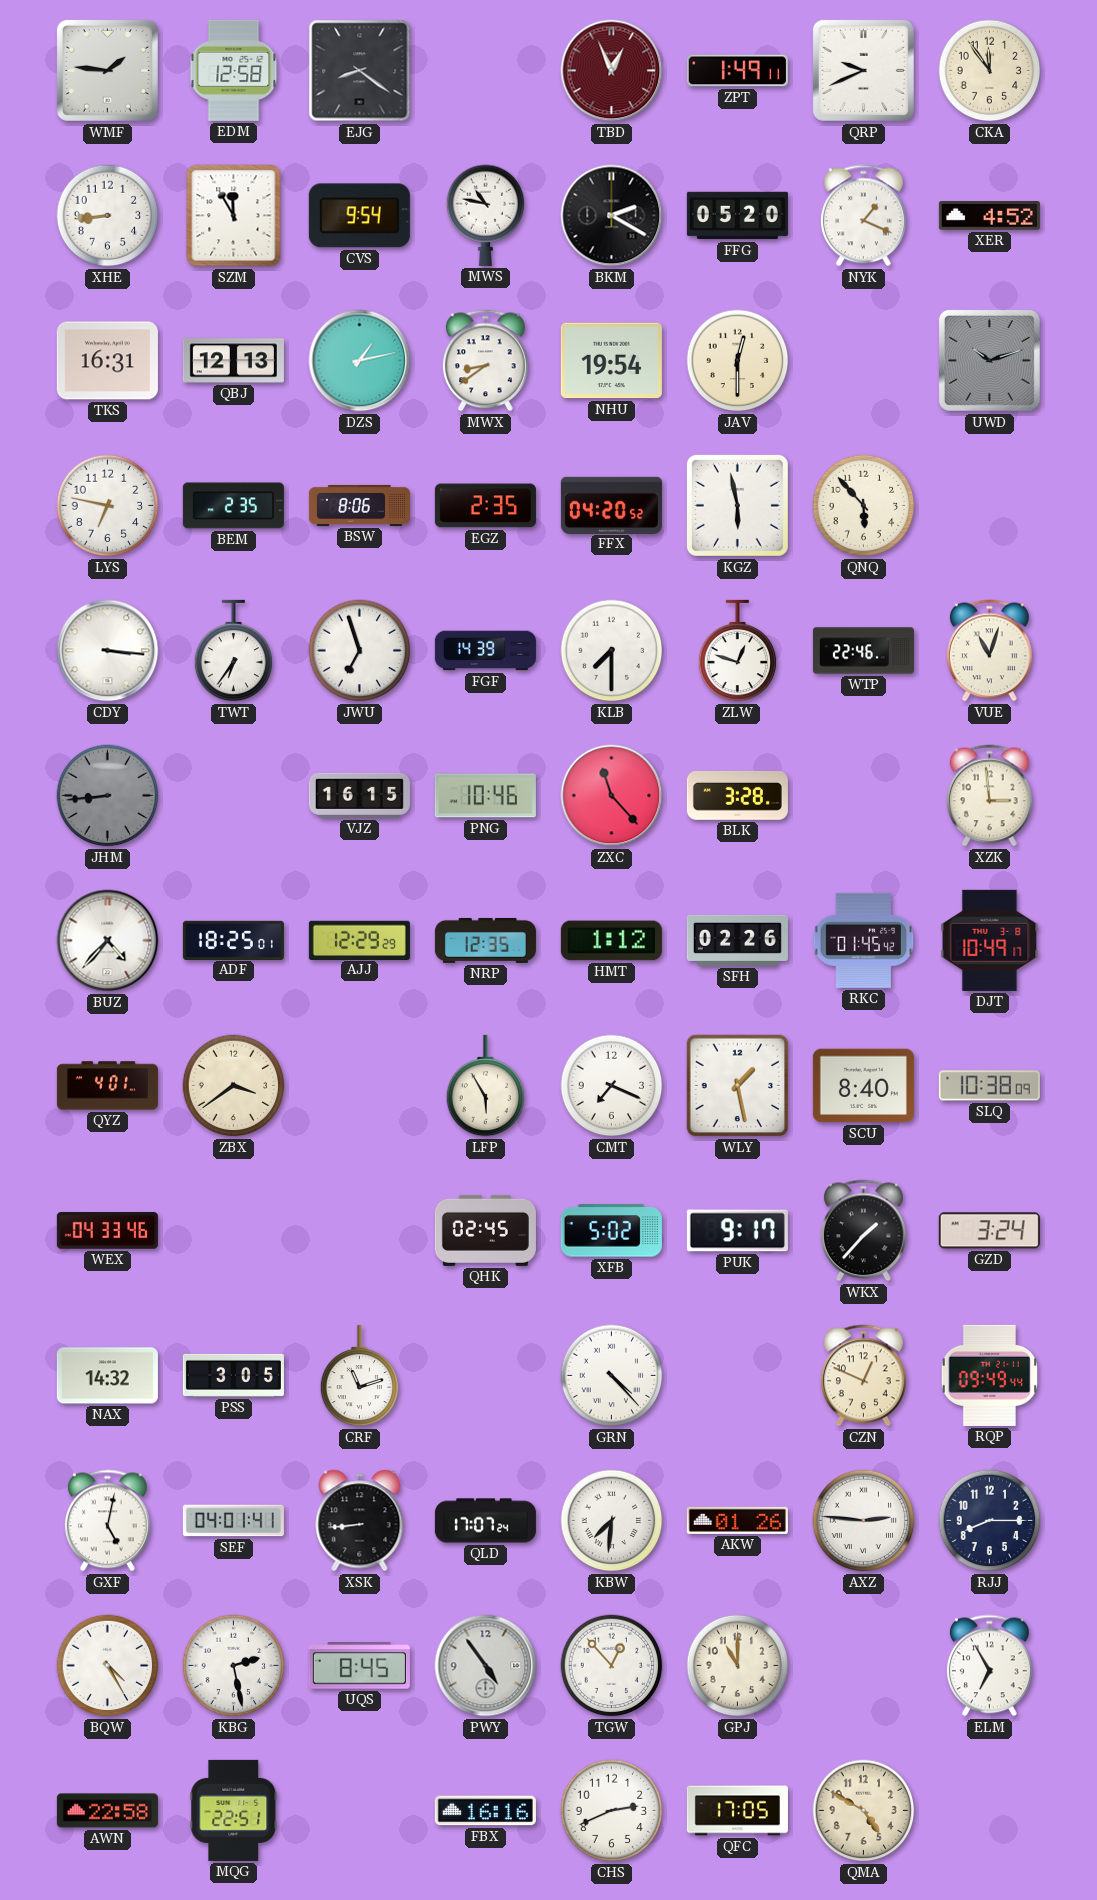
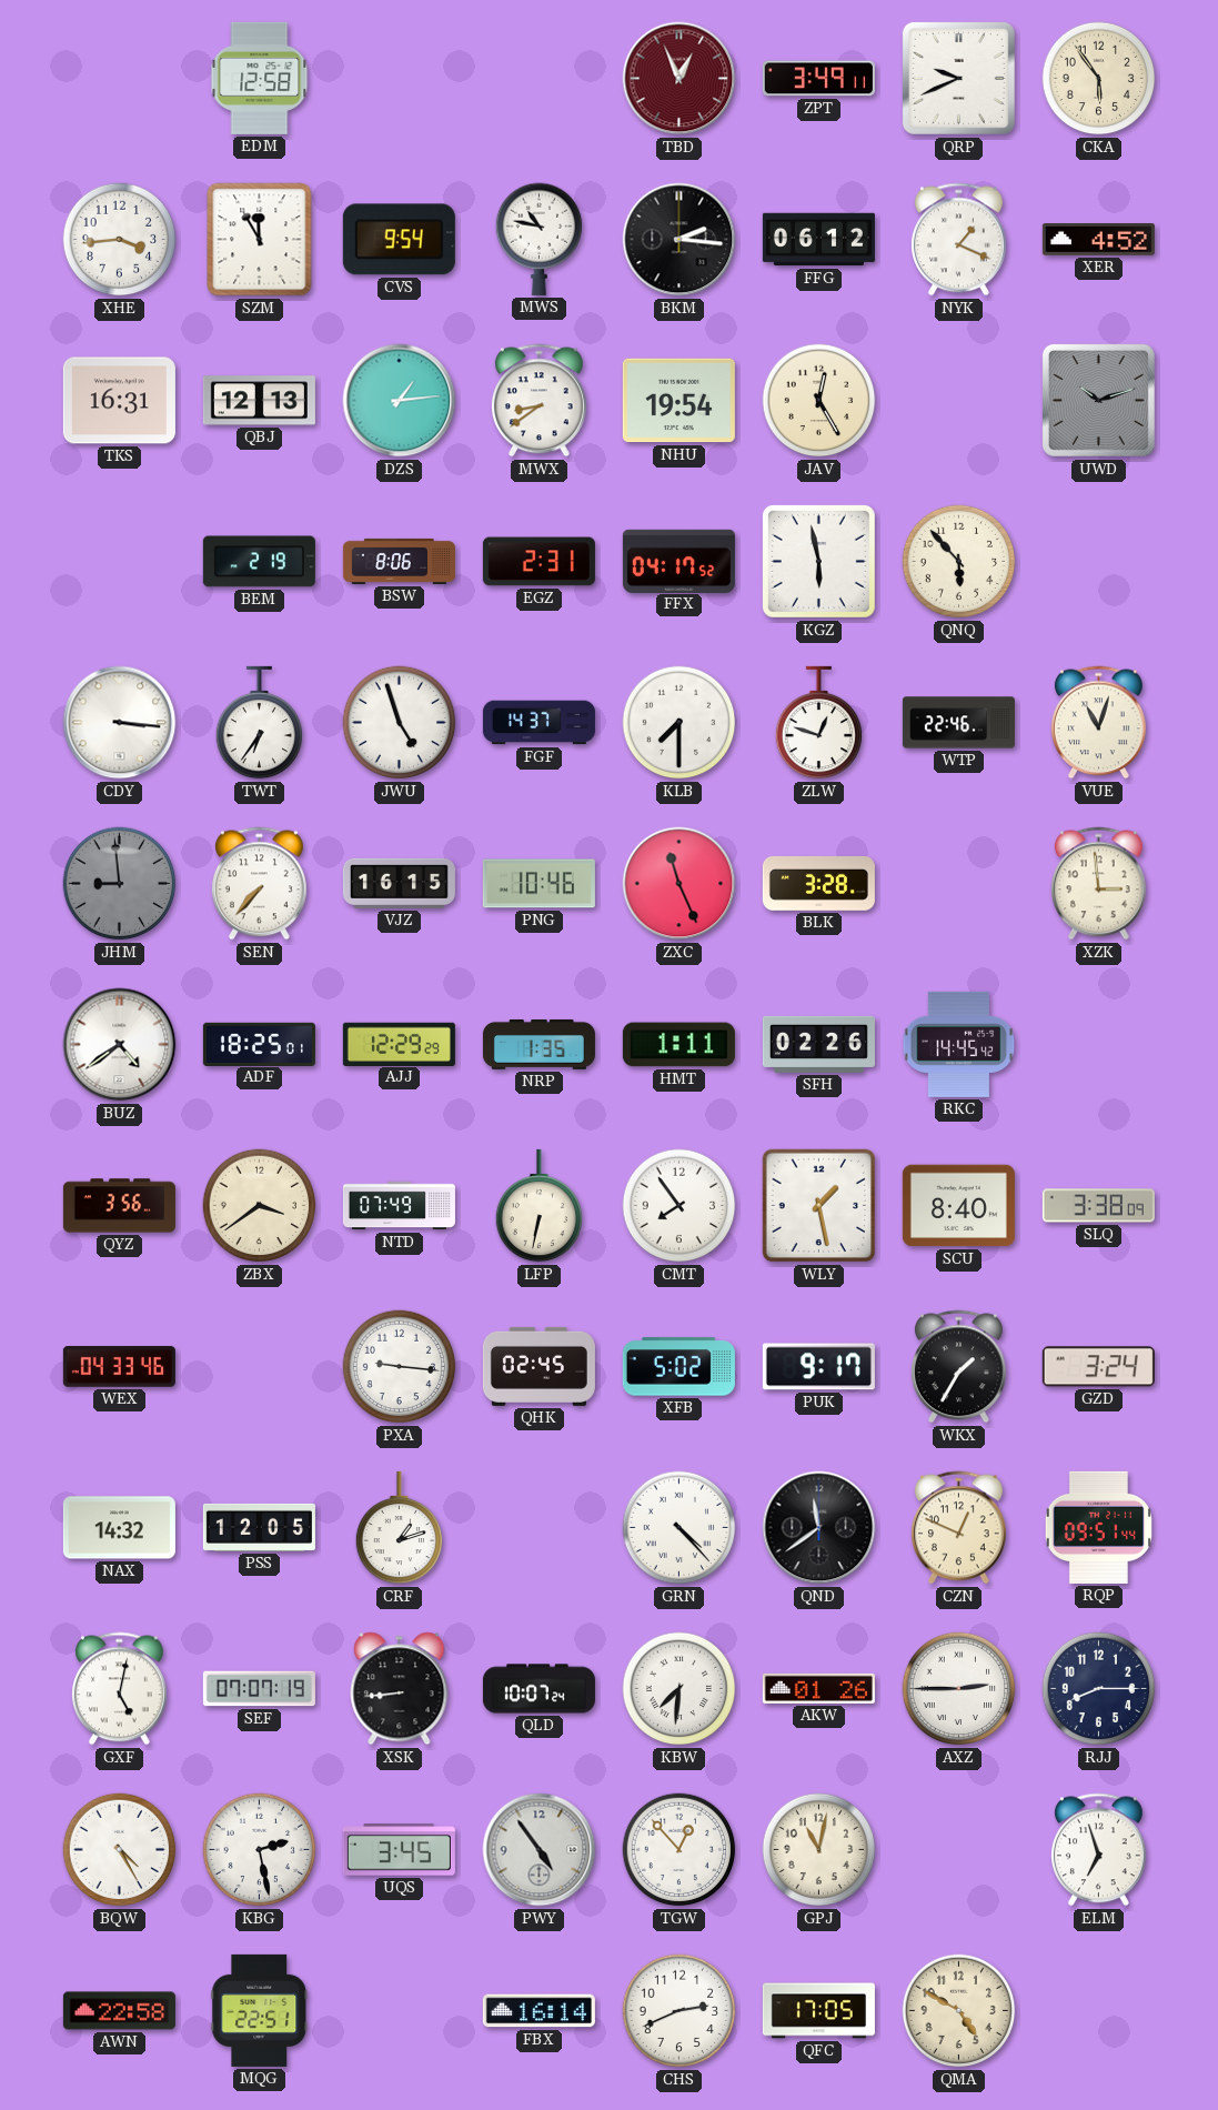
WMF: 1:46 -> none
EJG: 8:21 -> none
ZPT: 1:49 -> 3:49
CKA: 11:54 -> 5:54
XHE: 8:44 -> 3:44
BKM: 2:20 -> 2:16
FFG: 05:20 -> 06:12
DZS: 1:13 -> 1:14
JAV: 12:30 -> 12:25
LYS: 6:47 -> none
BEM: 2:35 -> 2:19
EGZ: 2:35 -> 2:31
FFX: 04:20 -> 04:17
JWU: 6:57 -> 4:57
FGF: 14:39 -> 14:37
JHM: 8:44 -> 8:59
SEN: none -> 7:37
ZXC: 11:23 -> 11:26
BUZ: 4:37 -> 4:39
NRP: 12:35 -> 1:35
HMT: 1:12 -> 1:11
RKC: 01:45 -> 14:45
DJT: 10:49 -> none
QYZ: 4:01 -> 3:56
NTD: none -> 07:49
LFP: 5:55 -> 6:32
CMT: 7:19 -> 7:54
SLQ: 10:38 -> 3:38
PXA: none -> 9:16
WKX: 1:37 -> 1:35
PSS: 3:05 -> 12:05
CRF: 11:12 -> 1:12
QND: none -> 11:39
RQP: 09:49 -> 09:51
SEF: 04:01 -> 07:07
QLD: 17:07 -> 10:07
AXZ: 2:46 -> 2:45
UQS: 8:45 -> 3:45
GPJ: 11:00 -> 11:02
ELM: 6:55 -> 6:57
FBX: 16:16 -> 16:14
